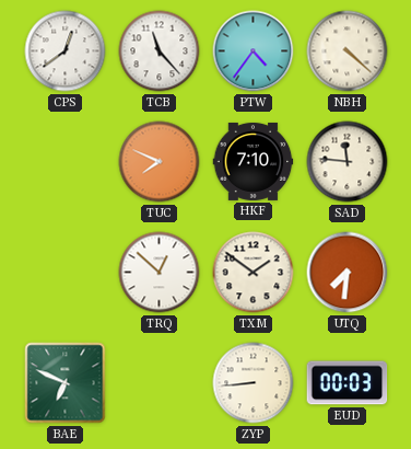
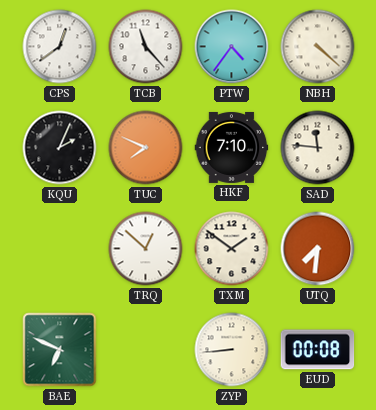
KQU: none -> 2:04
EUD: 00:03 -> 00:08
